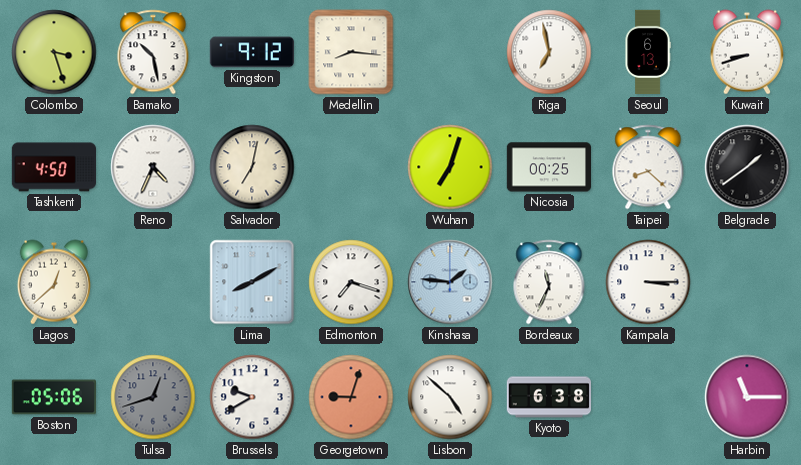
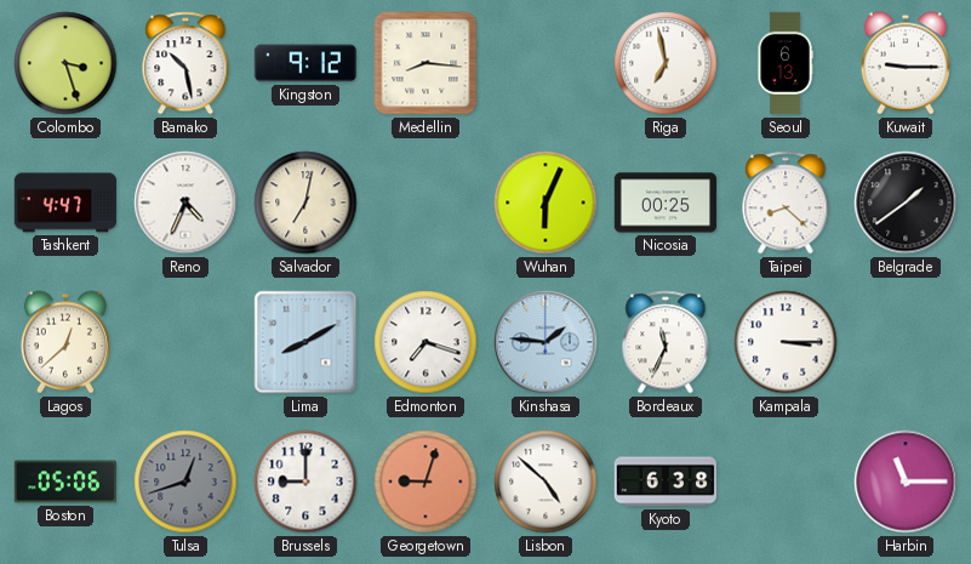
Kuwait: 8:42 -> 9:15
Tashkent: 4:50 -> 4:47
Wuhan: 7:03 -> 6:04
Brussels: 9:40 -> 9:00
